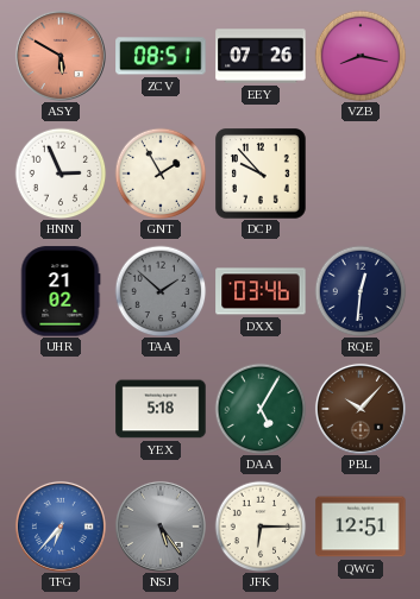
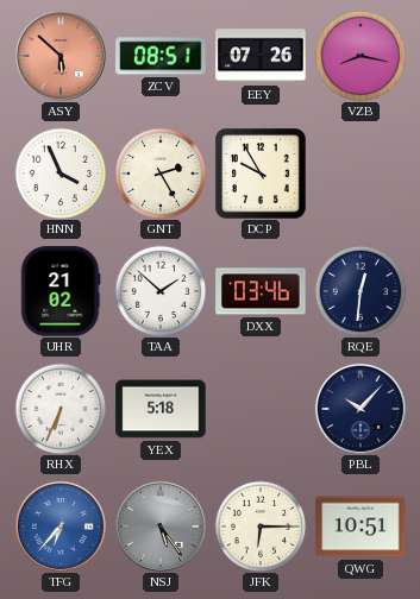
ASY: 5:50 -> 5:52
HNN: 2:56 -> 3:56
GNT: 1:55 -> 2:25
DCP: 9:53 -> 9:55
TAA dial: grey -> white
RHX: none -> 6:34
DAA: 5:05 -> none
PBL dial: brown -> navy
QWG: 12:51 -> 10:51
